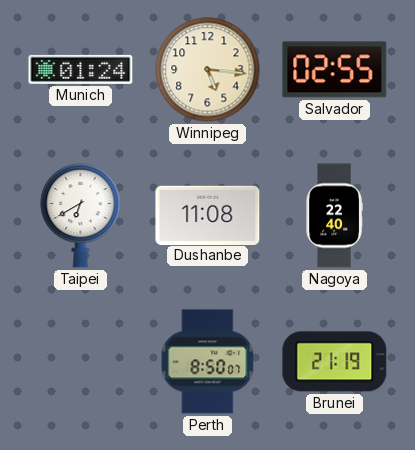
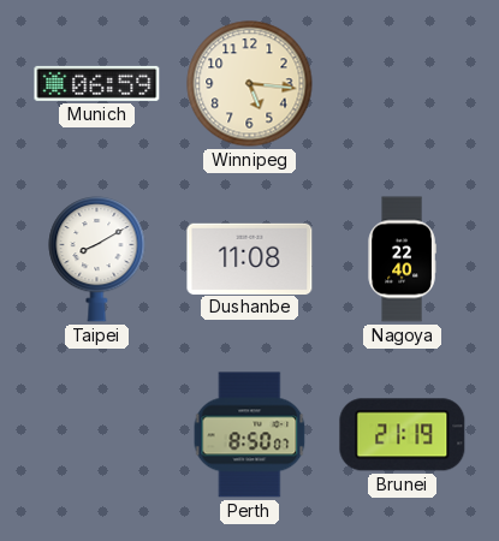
Munich: 01:24 -> 06:59
Salvador: 02:55 -> none
Taipei: 6:40 -> 8:10
